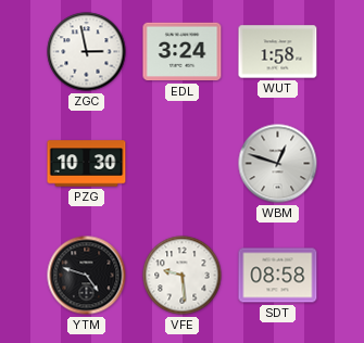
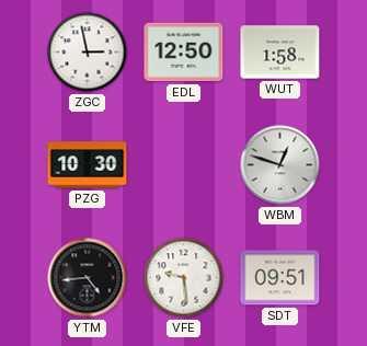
EDL: 3:24 -> 12:50
YTM: 4:48 -> 4:44
SDT: 08:58 -> 09:51
